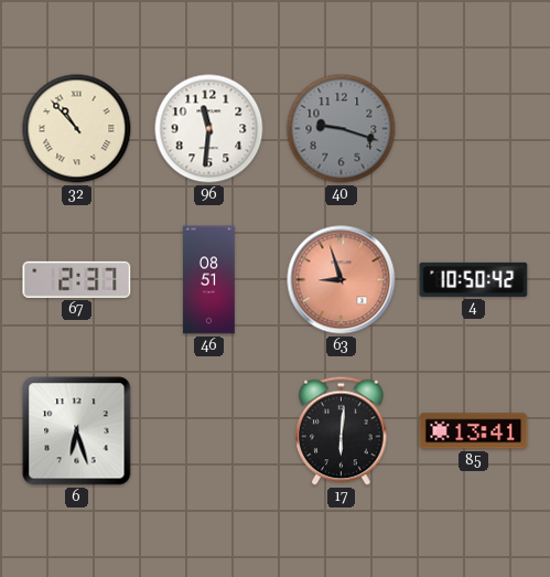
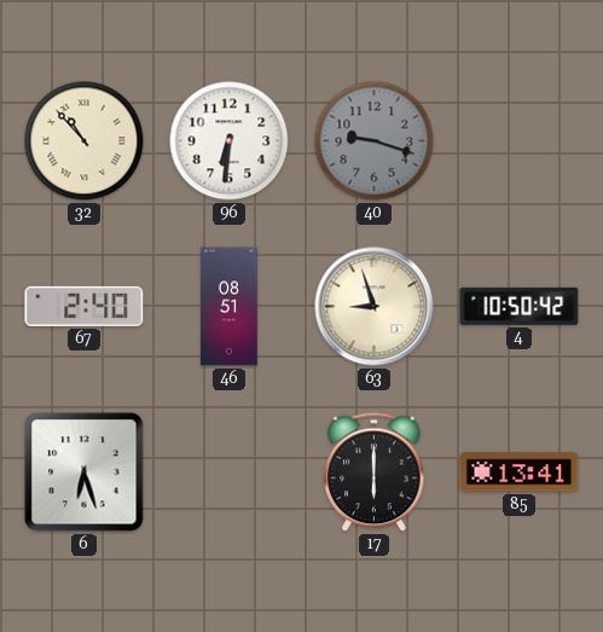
96: 11:31 -> 6:31
67: 2:37 -> 2:40
63 dial: salmon -> cream
17: 6:01 -> 6:00
